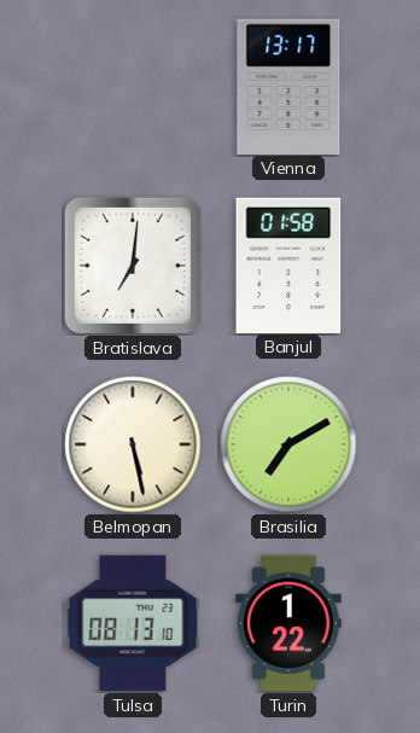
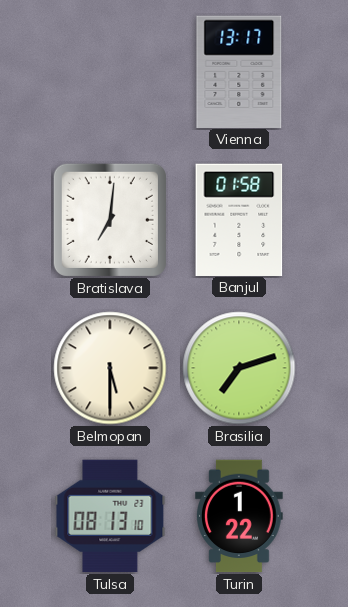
Belmopan: 5:28 -> 5:30
Brasilia: 7:10 -> 7:12
